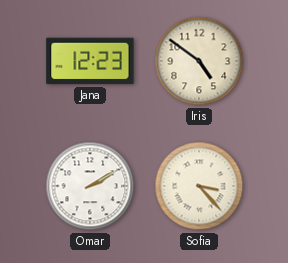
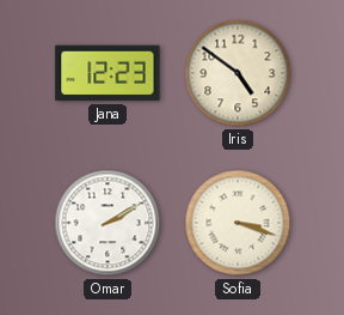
Sofia: 3:23 -> 3:18
